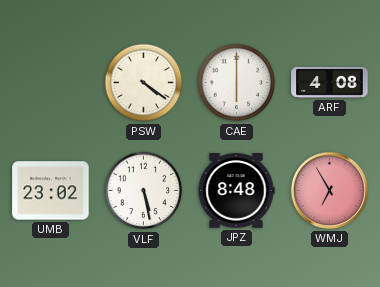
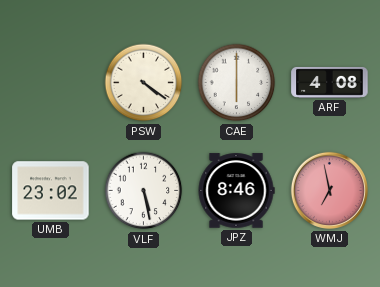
JPZ: 8:48 -> 8:46
WMJ: 6:55 -> 6:58
